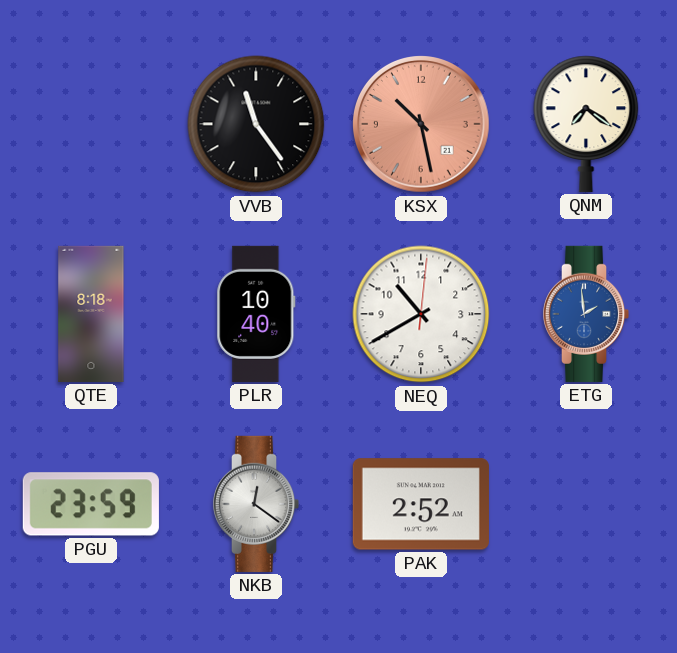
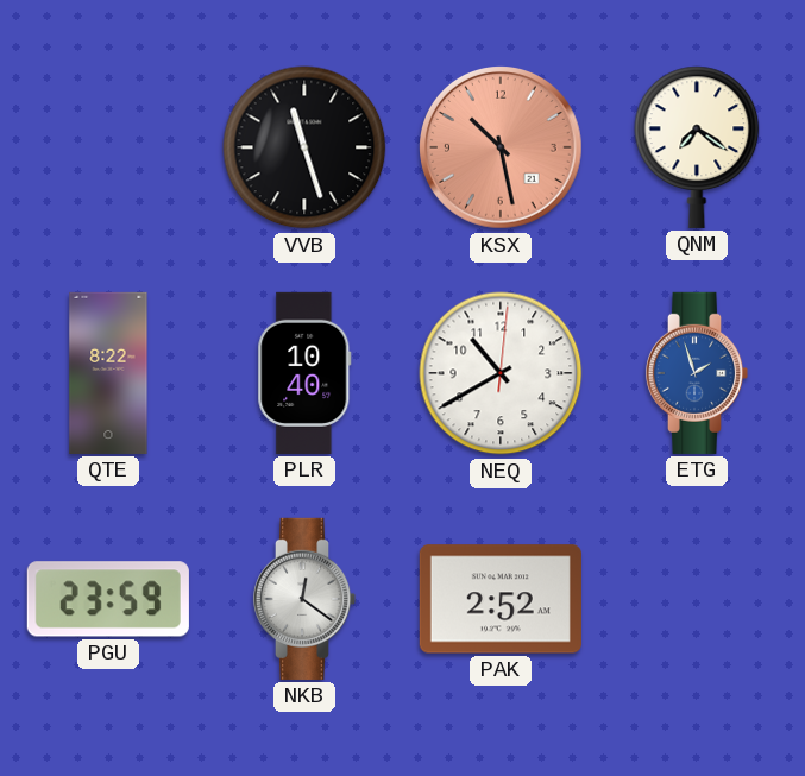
VVB: 11:24 -> 11:27
QTE: 8:18 -> 8:22
ETG: 1:59 -> 1:57
